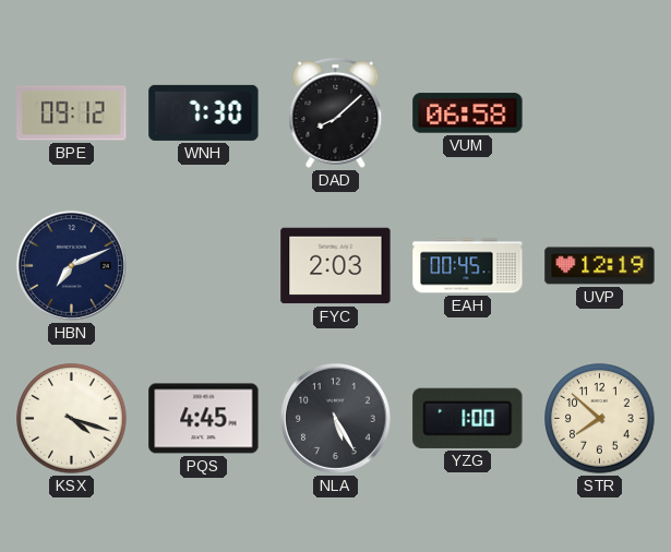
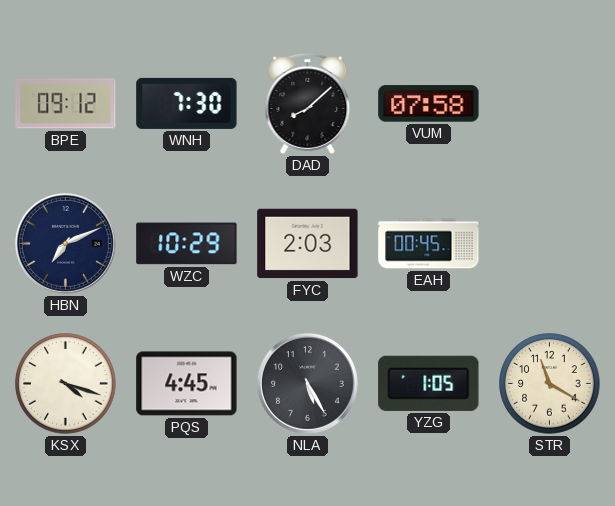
VUM: 06:58 -> 07:58
WZC: none -> 10:29
UVP: 12:19 -> none
YZG: 1:00 -> 1:05
STR: 7:52 -> 11:20
